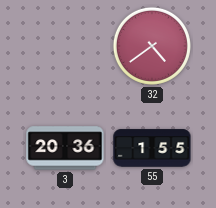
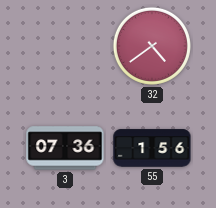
3: 20:36 -> 07:36
55: 1:55 -> 1:56
